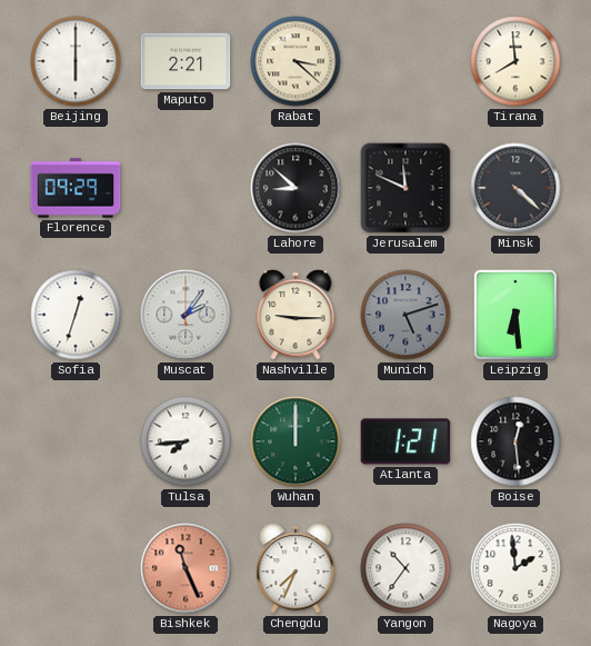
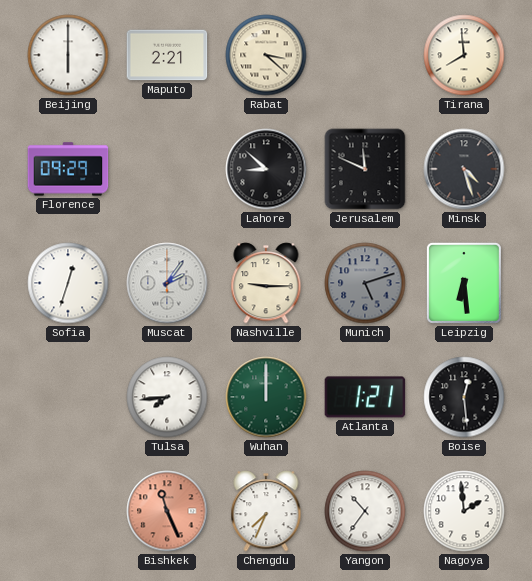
Minsk: 4:22 -> 4:27
